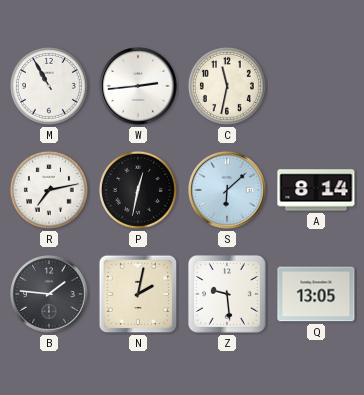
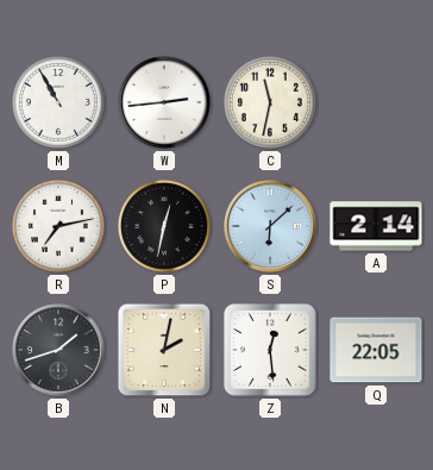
A: 8:14 -> 2:14
B: 1:46 -> 1:42
Z: 9:29 -> 12:29
Q: 13:05 -> 22:05
